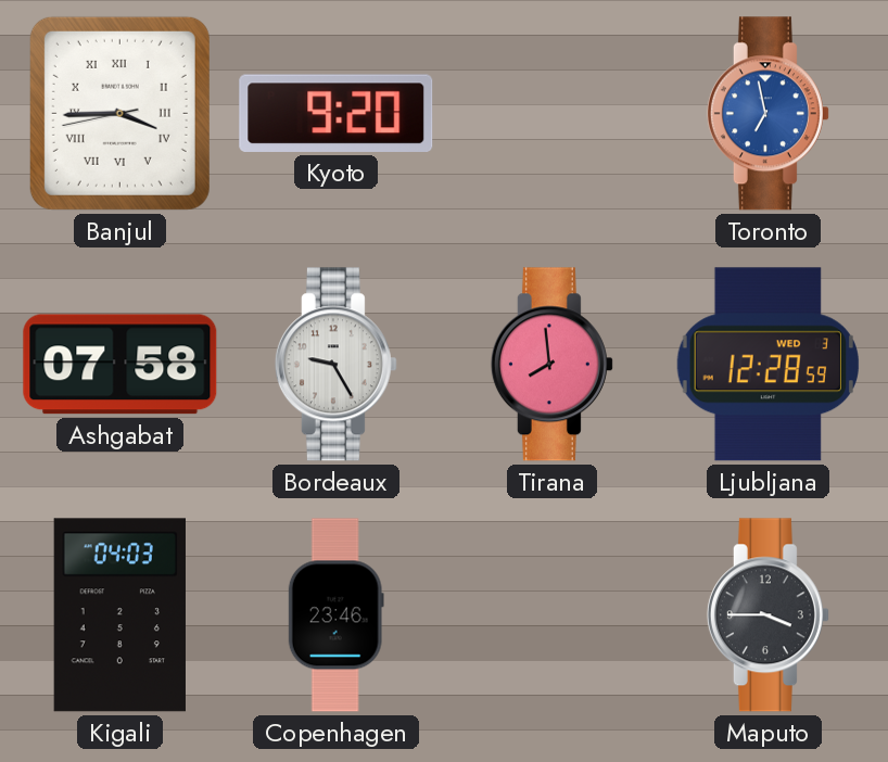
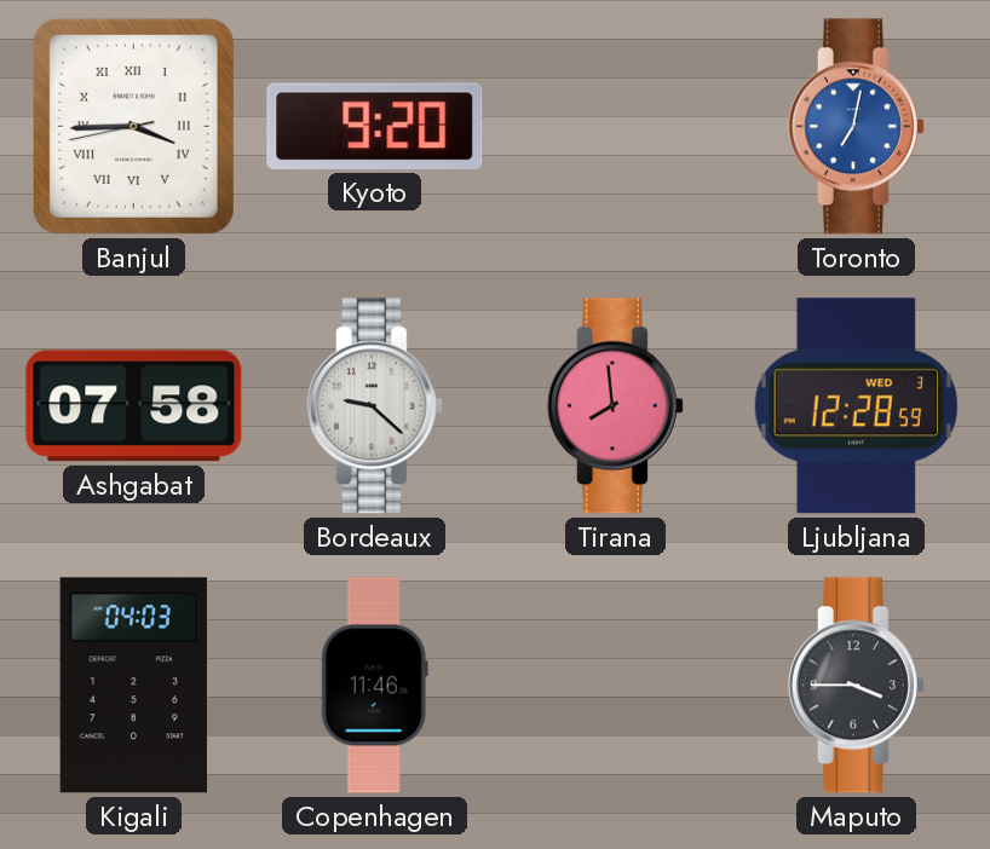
Toronto: 6:58 -> 7:02
Bordeaux: 9:25 -> 9:22
Copenhagen: 23:46 -> 11:46
